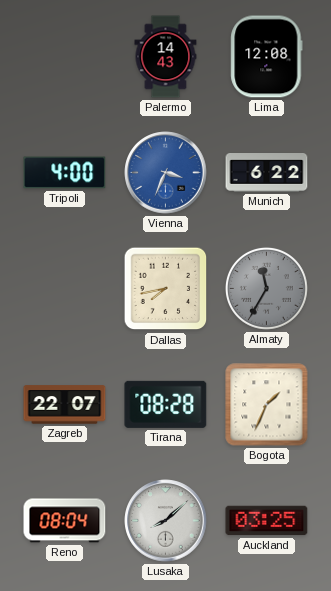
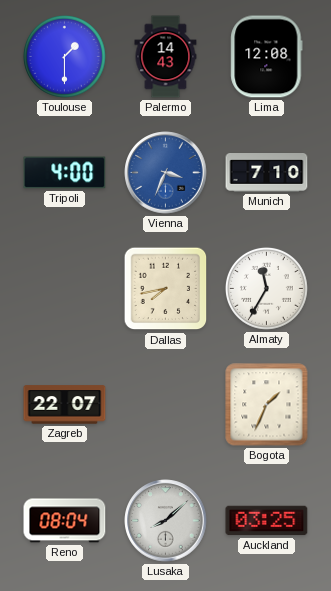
Toulouse: none -> 1:30
Munich: 6:22 -> 7:10
Almaty dial: grey -> white
Tirana: 08:28 -> none
